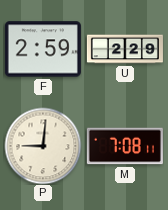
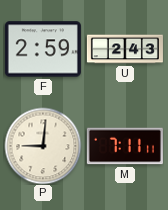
U: 2:29 -> 2:43
M: 7:08 -> 7:11
